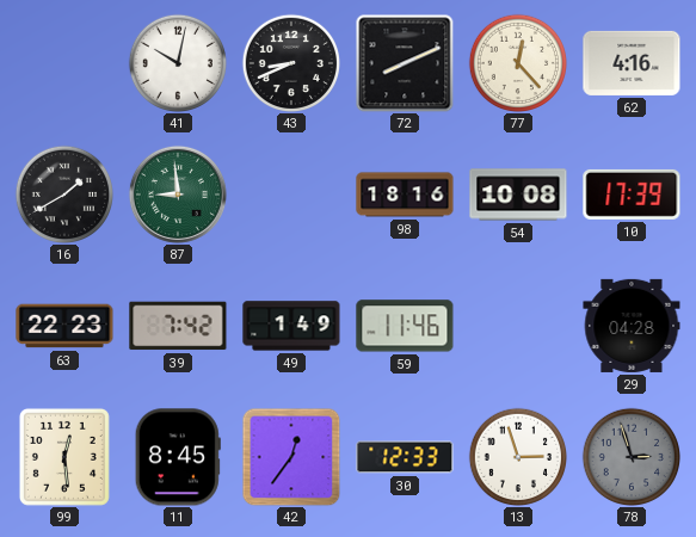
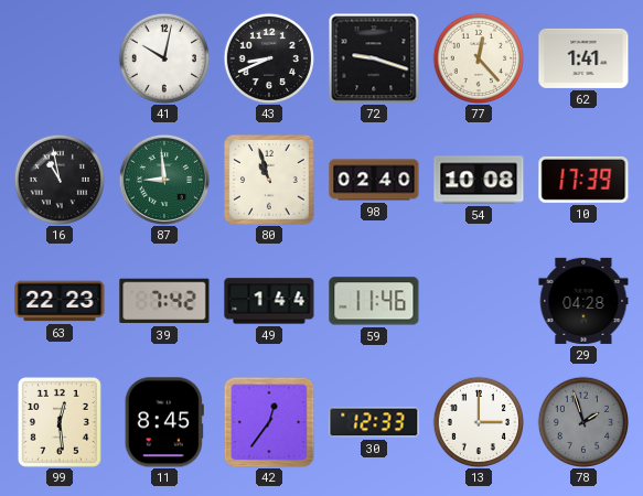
72: 8:11 -> 9:18
62: 4:16 -> 1:41
16: 1:40 -> 10:58
80: none -> 10:57
98: 18:16 -> 02:40
49: 1:49 -> 1:44
13: 2:57 -> 3:00
78: 2:57 -> 1:57
